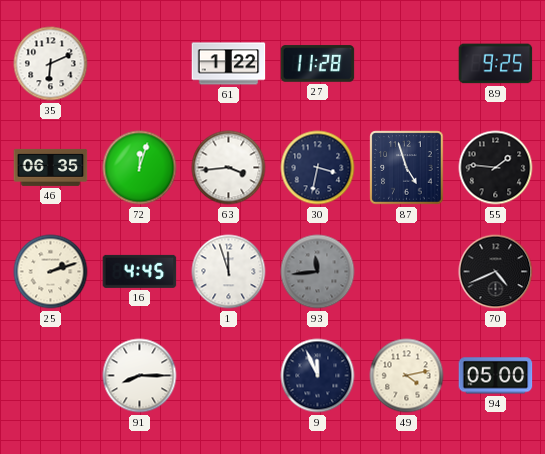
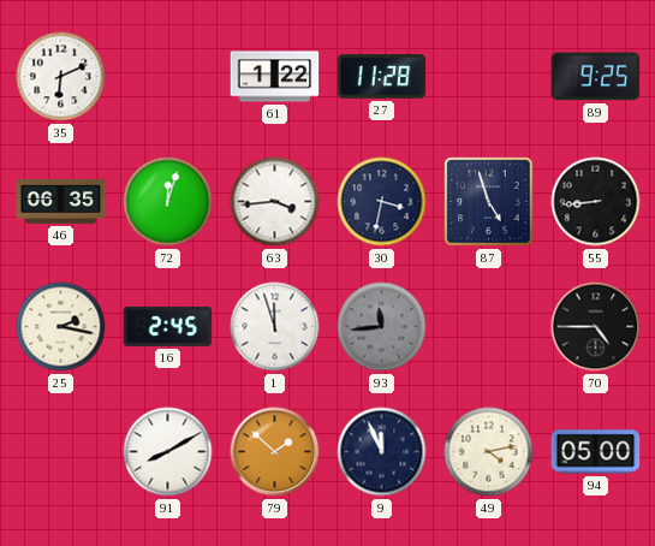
55: 1:46 -> 8:44
25: 2:12 -> 2:17
16: 4:45 -> 2:45
70: 4:41 -> 4:45
91: 8:15 -> 8:10
79: none -> 1:52
